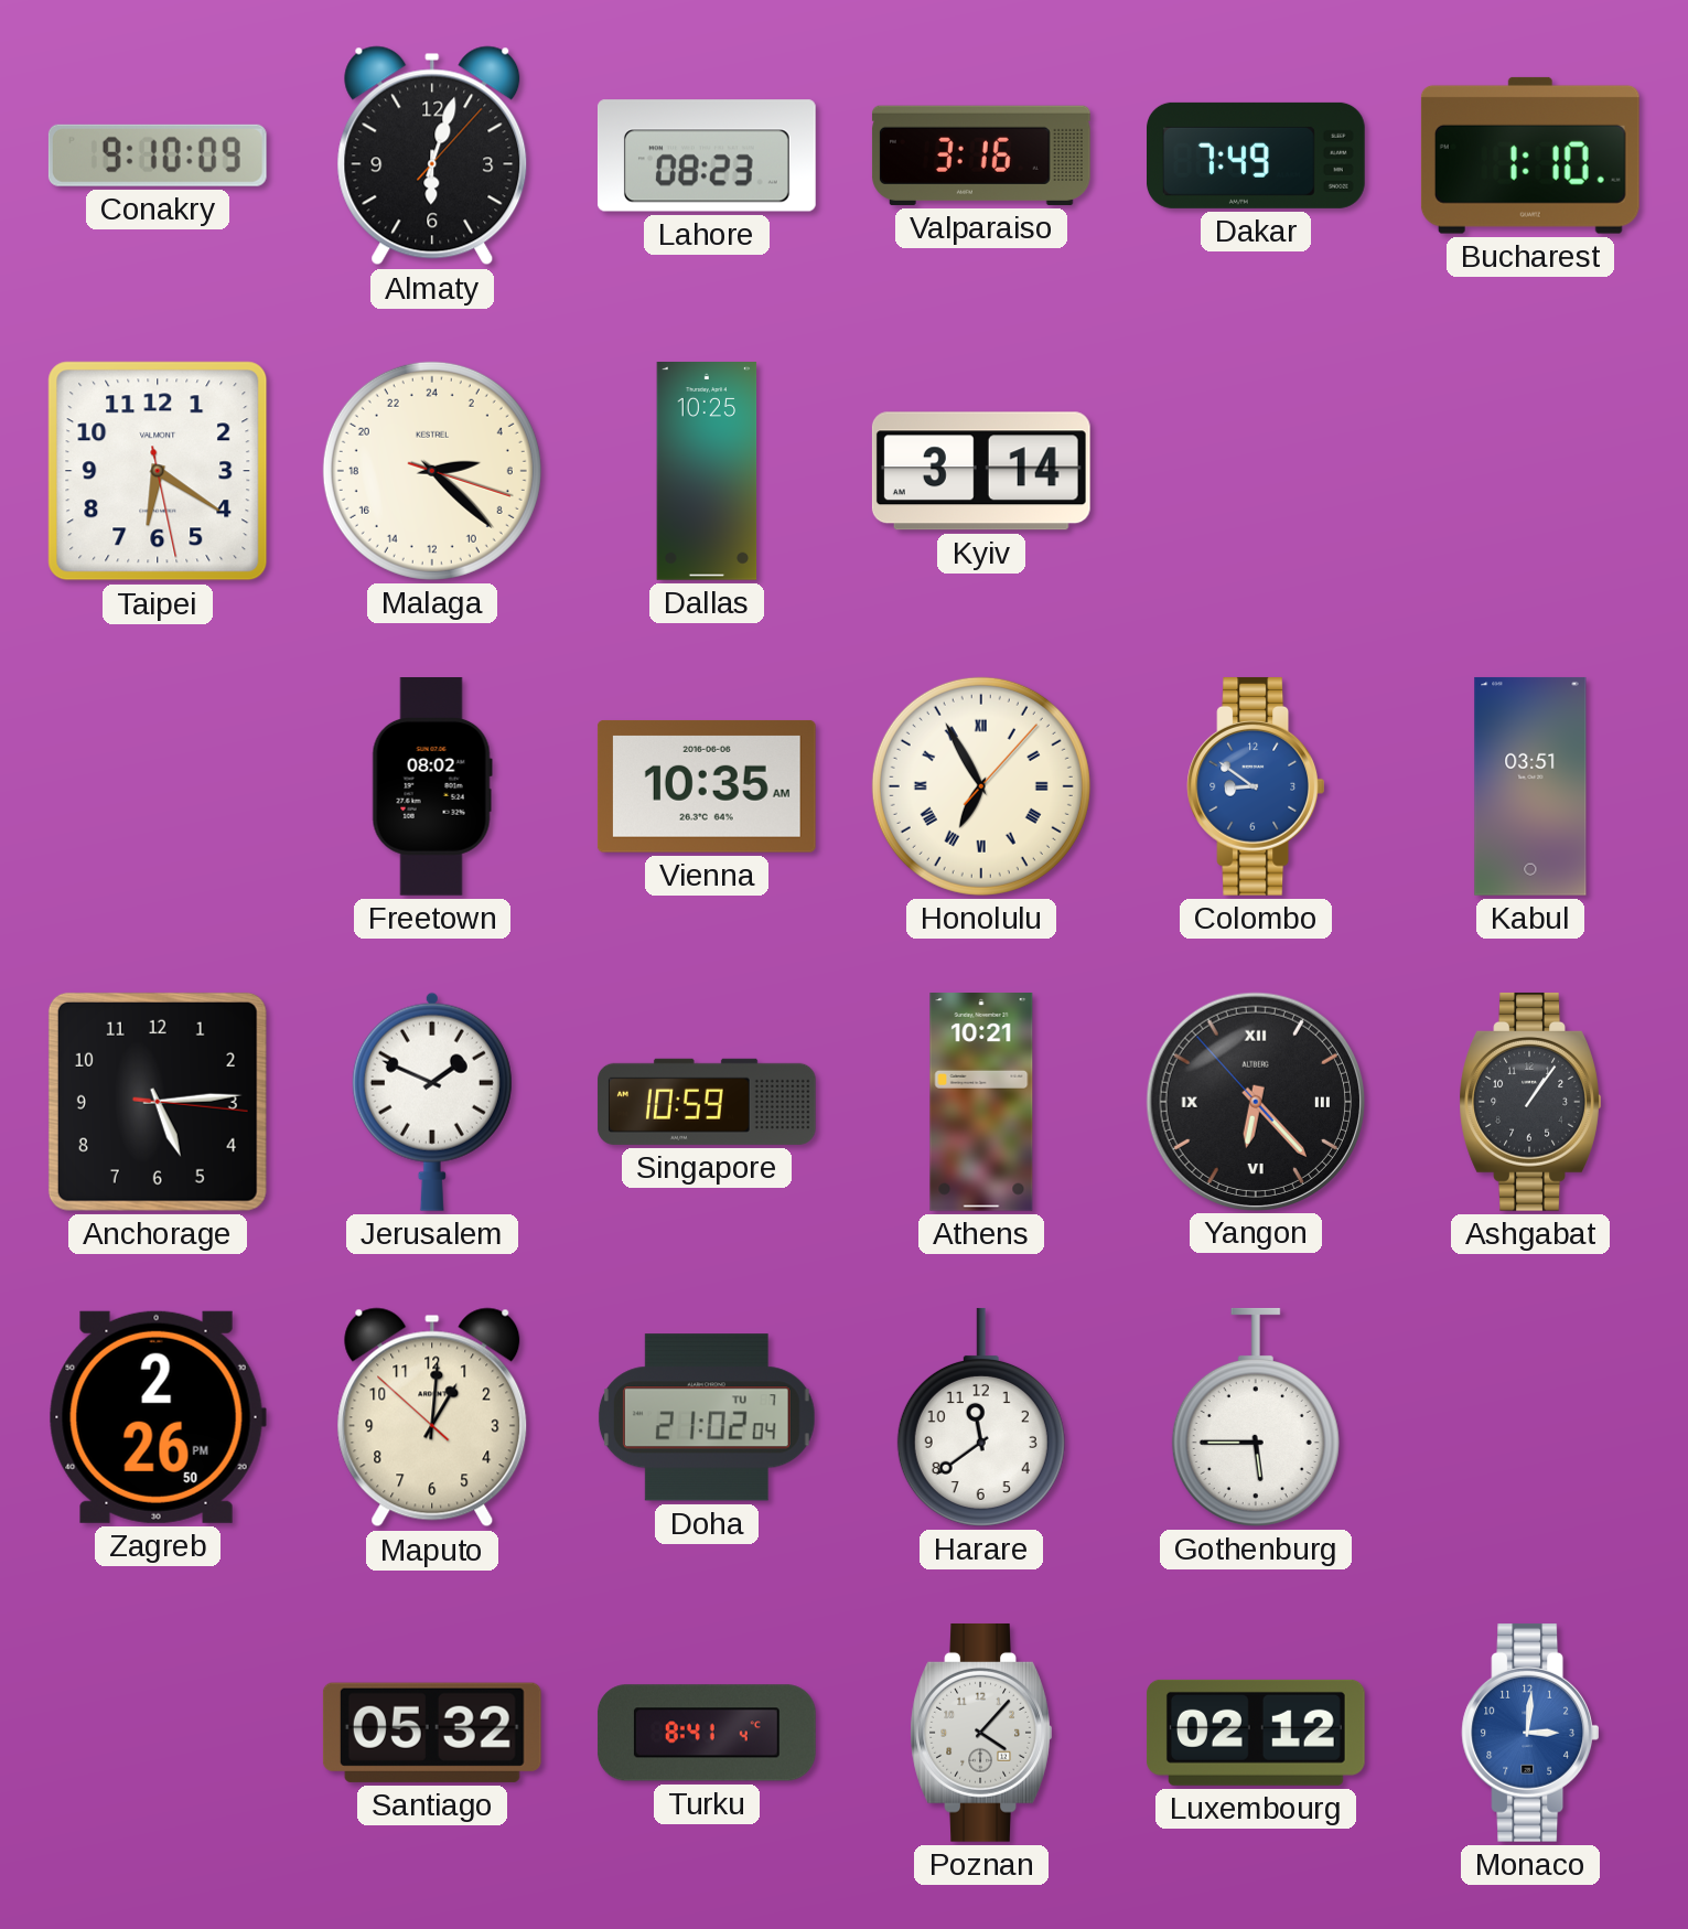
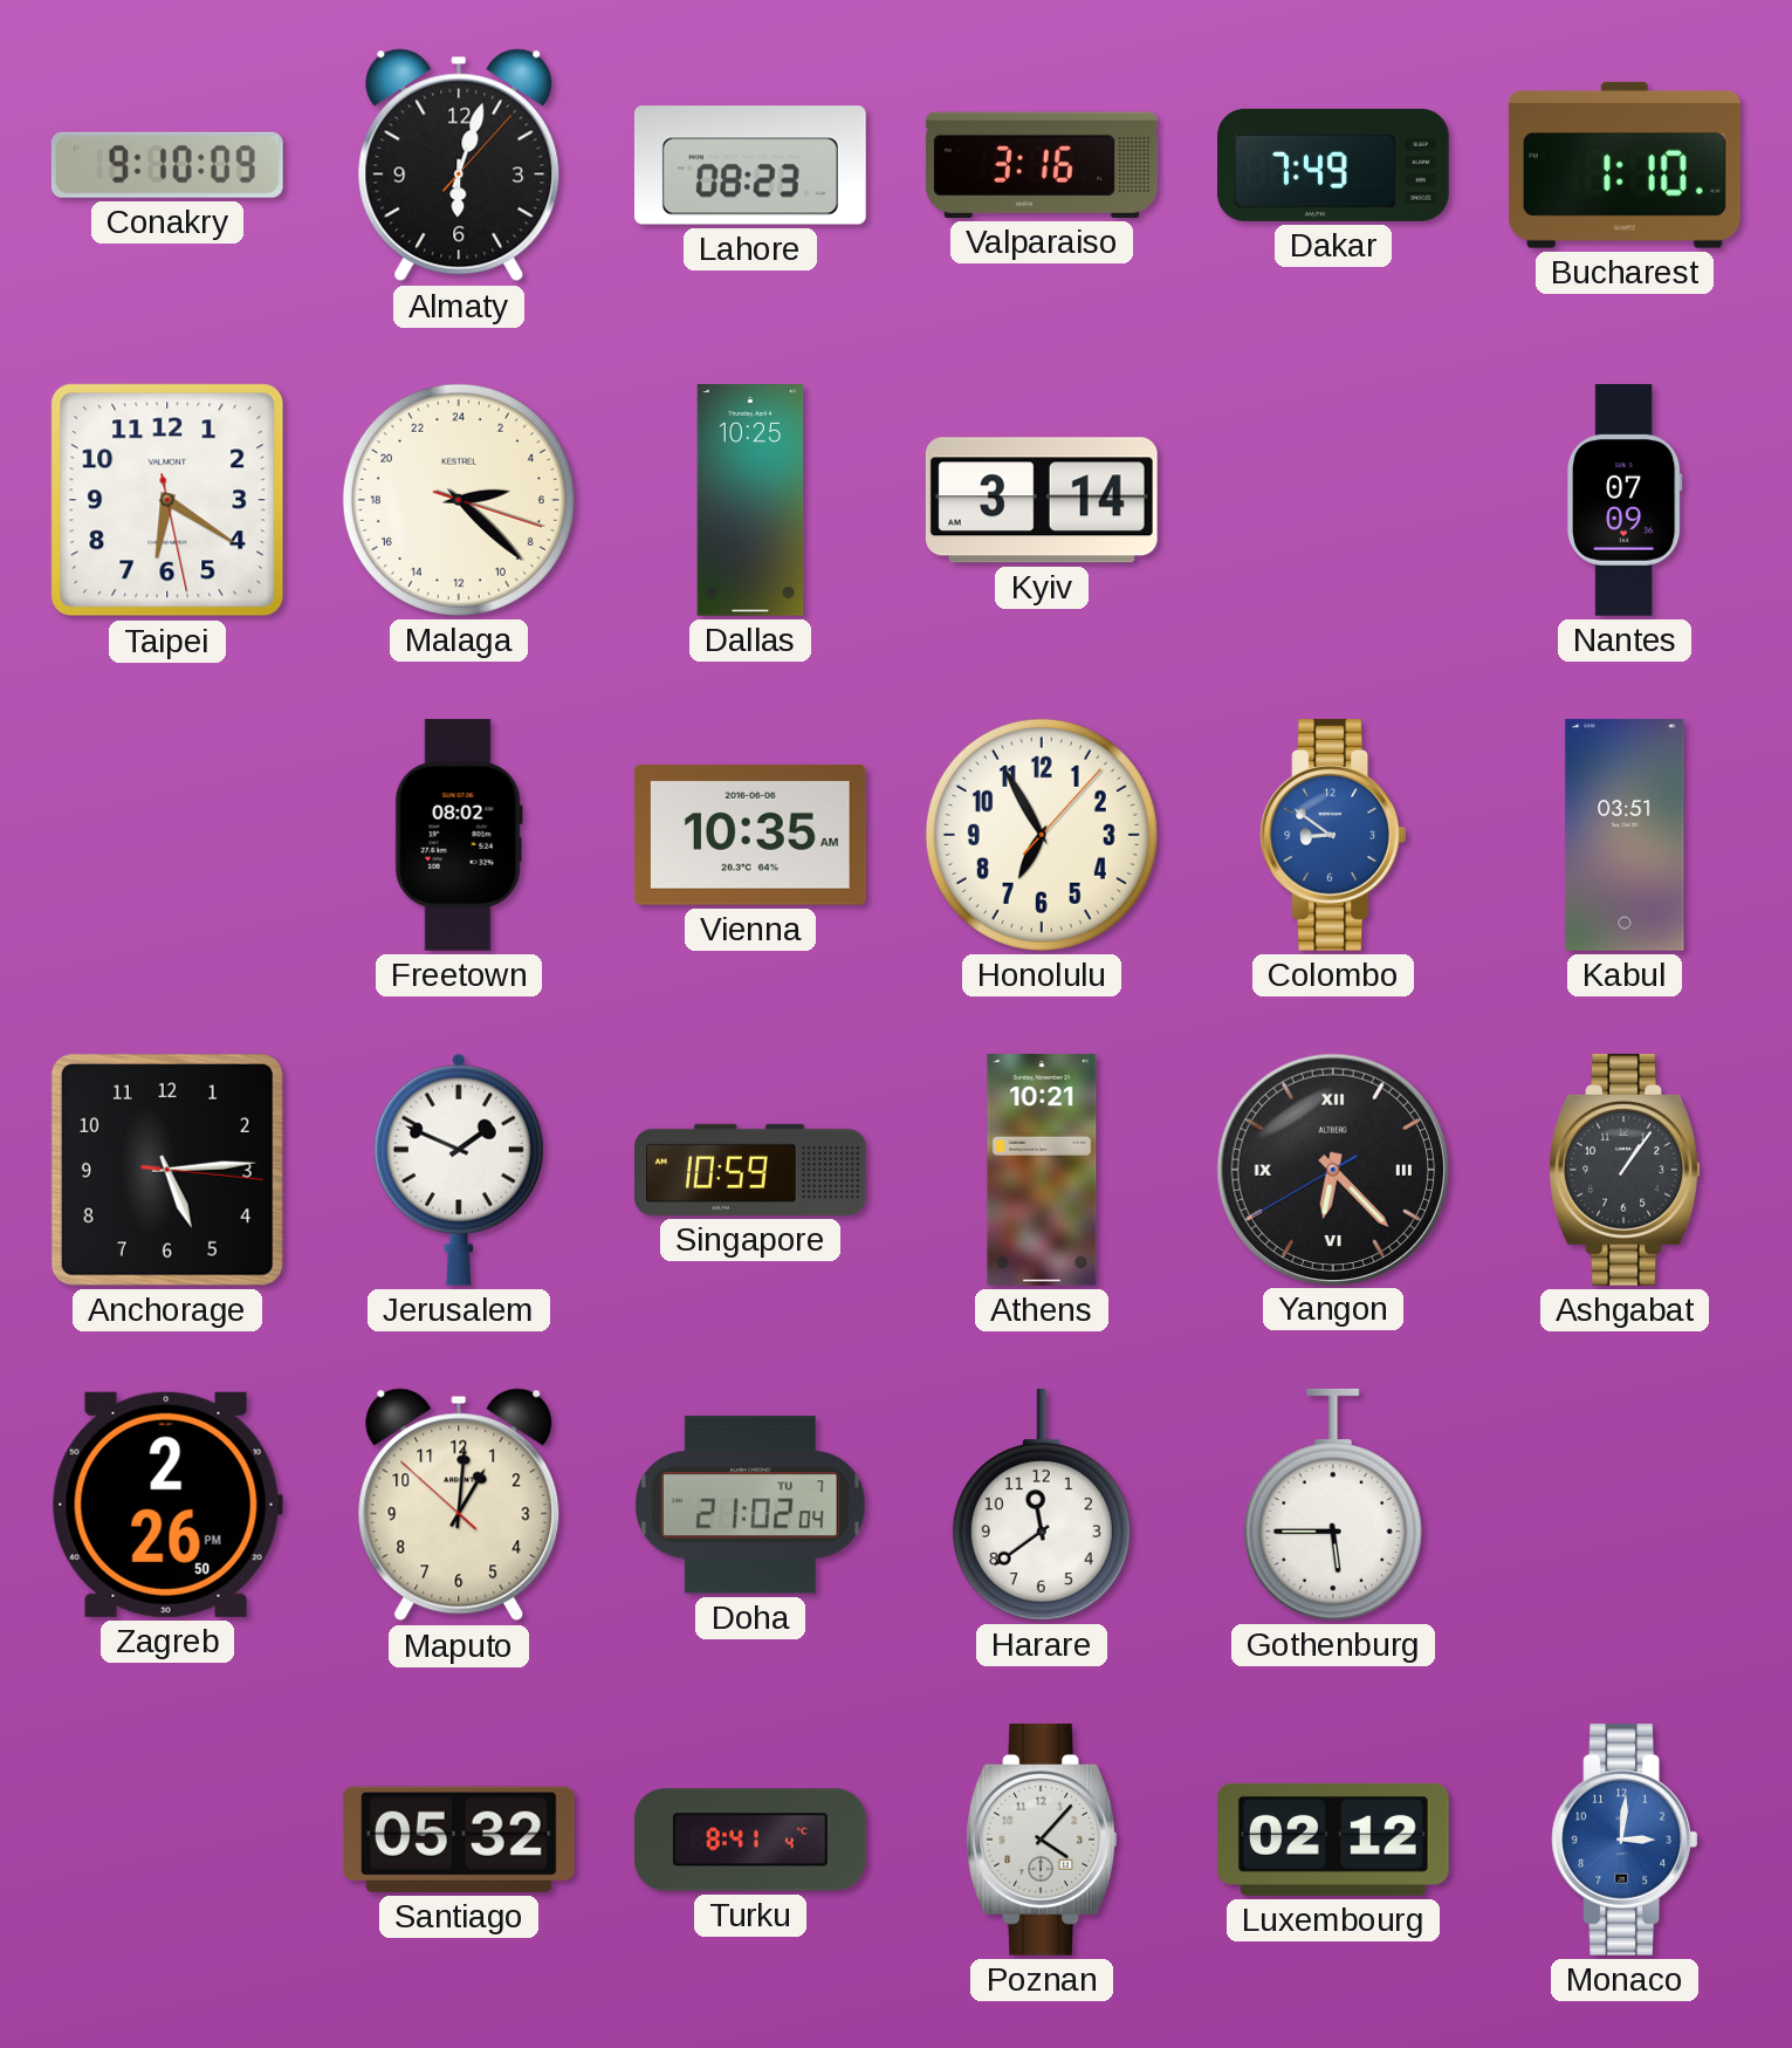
Nantes: none -> 07:09
Honolulu numerals: Roman -> Arabic
Yangon: 6:22:53 -> 6:22:40
